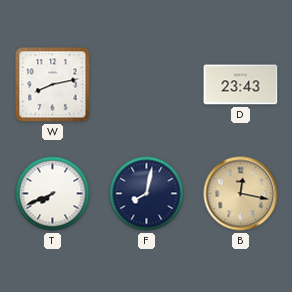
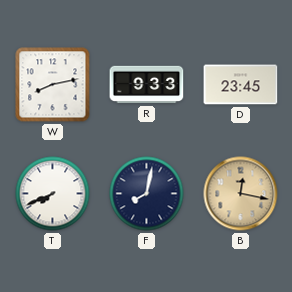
R: none -> 9:33
D: 23:43 -> 23:45
